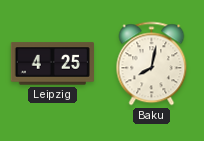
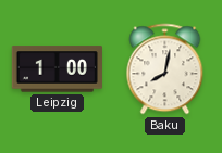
Leipzig: 4:25 -> 1:00
